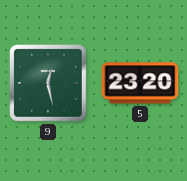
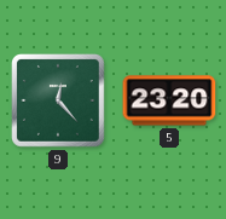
9: 12:28 -> 12:23
